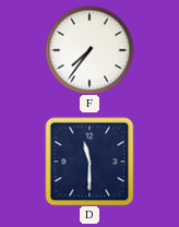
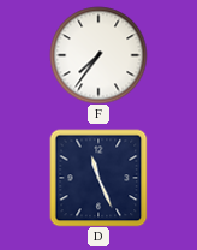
D: 11:30 -> 11:26
